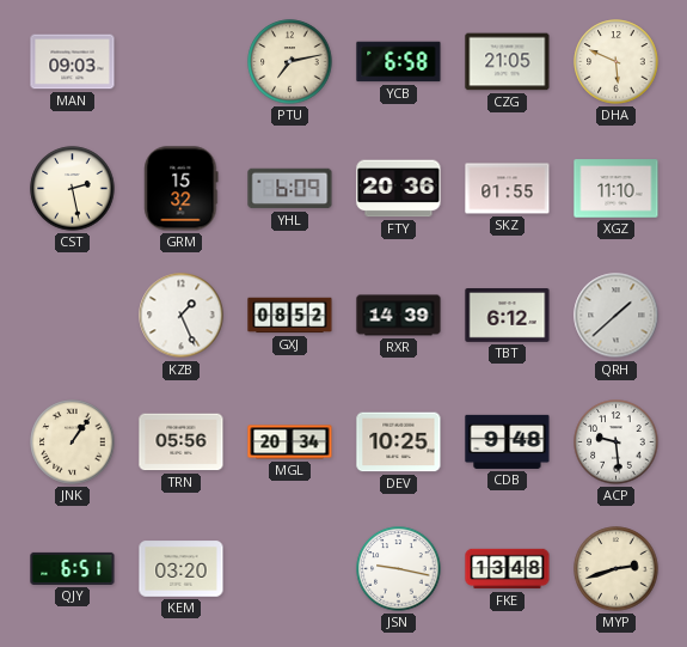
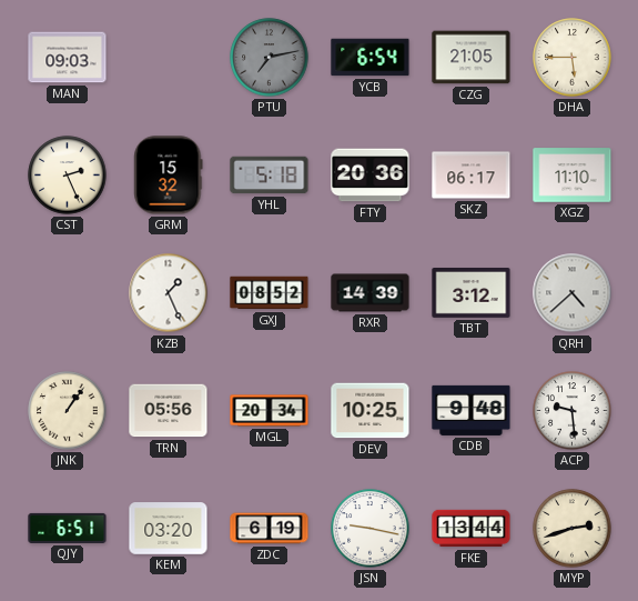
PTU dial: cream -> grey
YCB: 6:58 -> 6:54
DHA: 5:49 -> 5:45
CST: 2:28 -> 2:26
YHL: 6:09 -> 5:18
SKZ: 01:55 -> 06:17
TBT: 6:12 -> 3:12
QRH: 1:38 -> 4:38
ZDC: none -> 6:19
FKE: 13:48 -> 13:44
